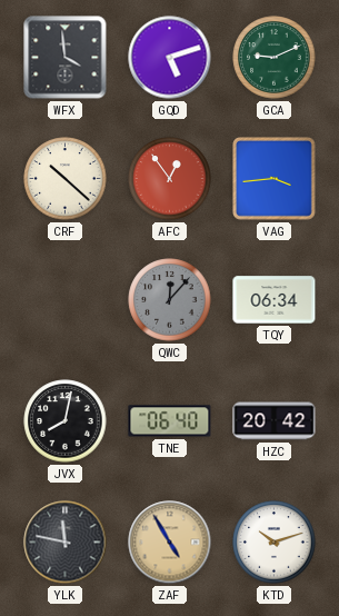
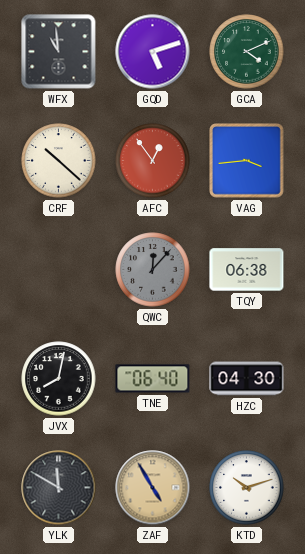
WFX: 3:59 -> 10:59
GCA: 9:11 -> 4:11
TQY: 06:34 -> 06:38
HZC: 20:42 -> 04:30
YLK: 11:47 -> 11:50
